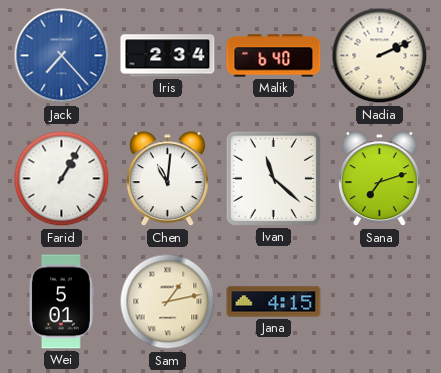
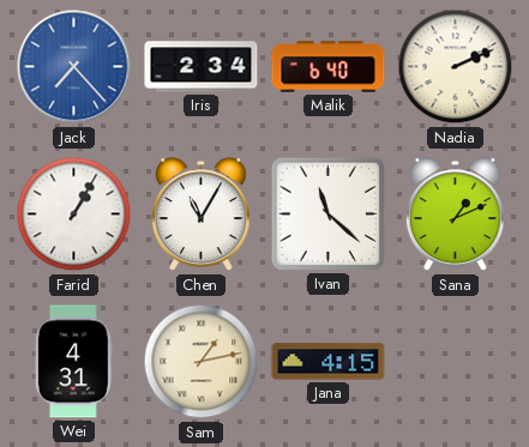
Chen: 11:01 -> 11:05
Sana: 7:12 -> 1:11
Wei: 5:01 -> 4:31
